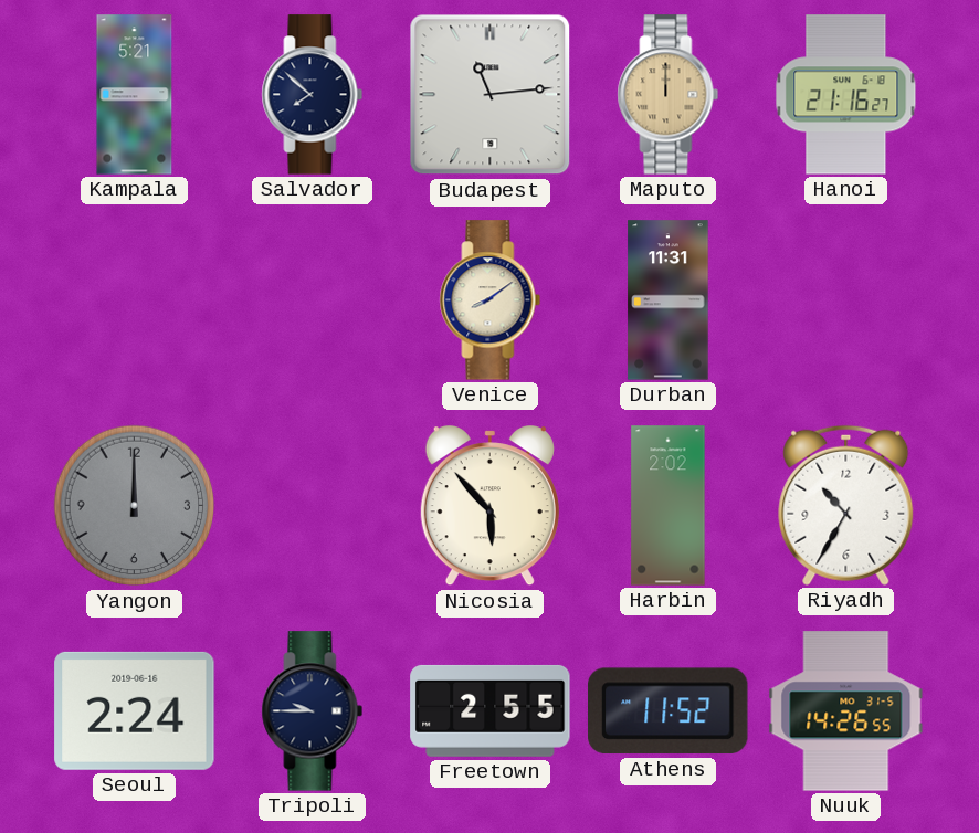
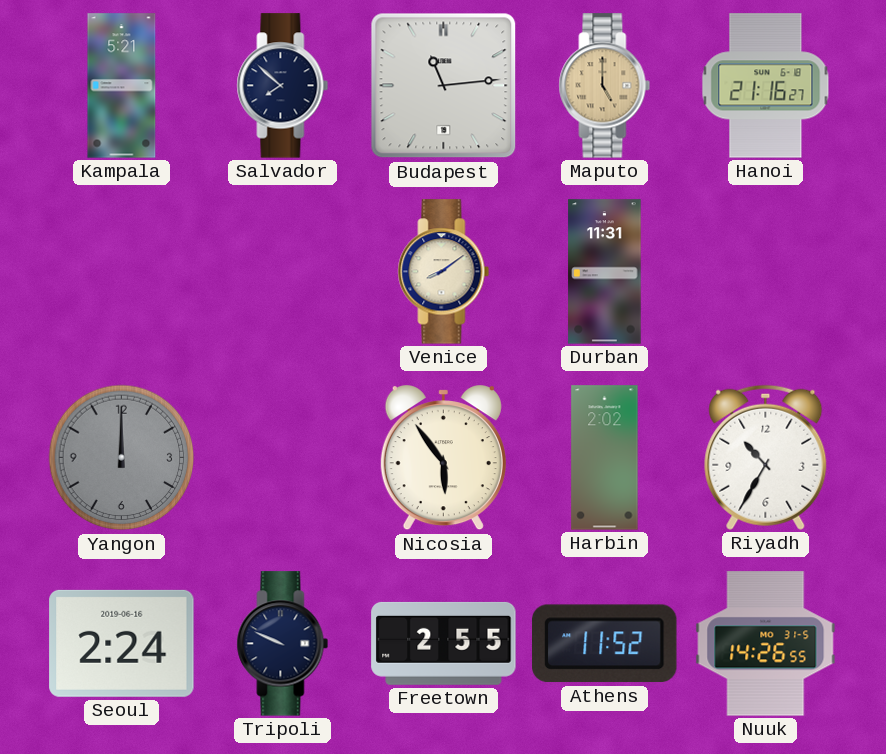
Maputo: 12:00 -> 5:00
Nicosia: 5:53 -> 5:54
Tripoli: 9:45 -> 9:49
